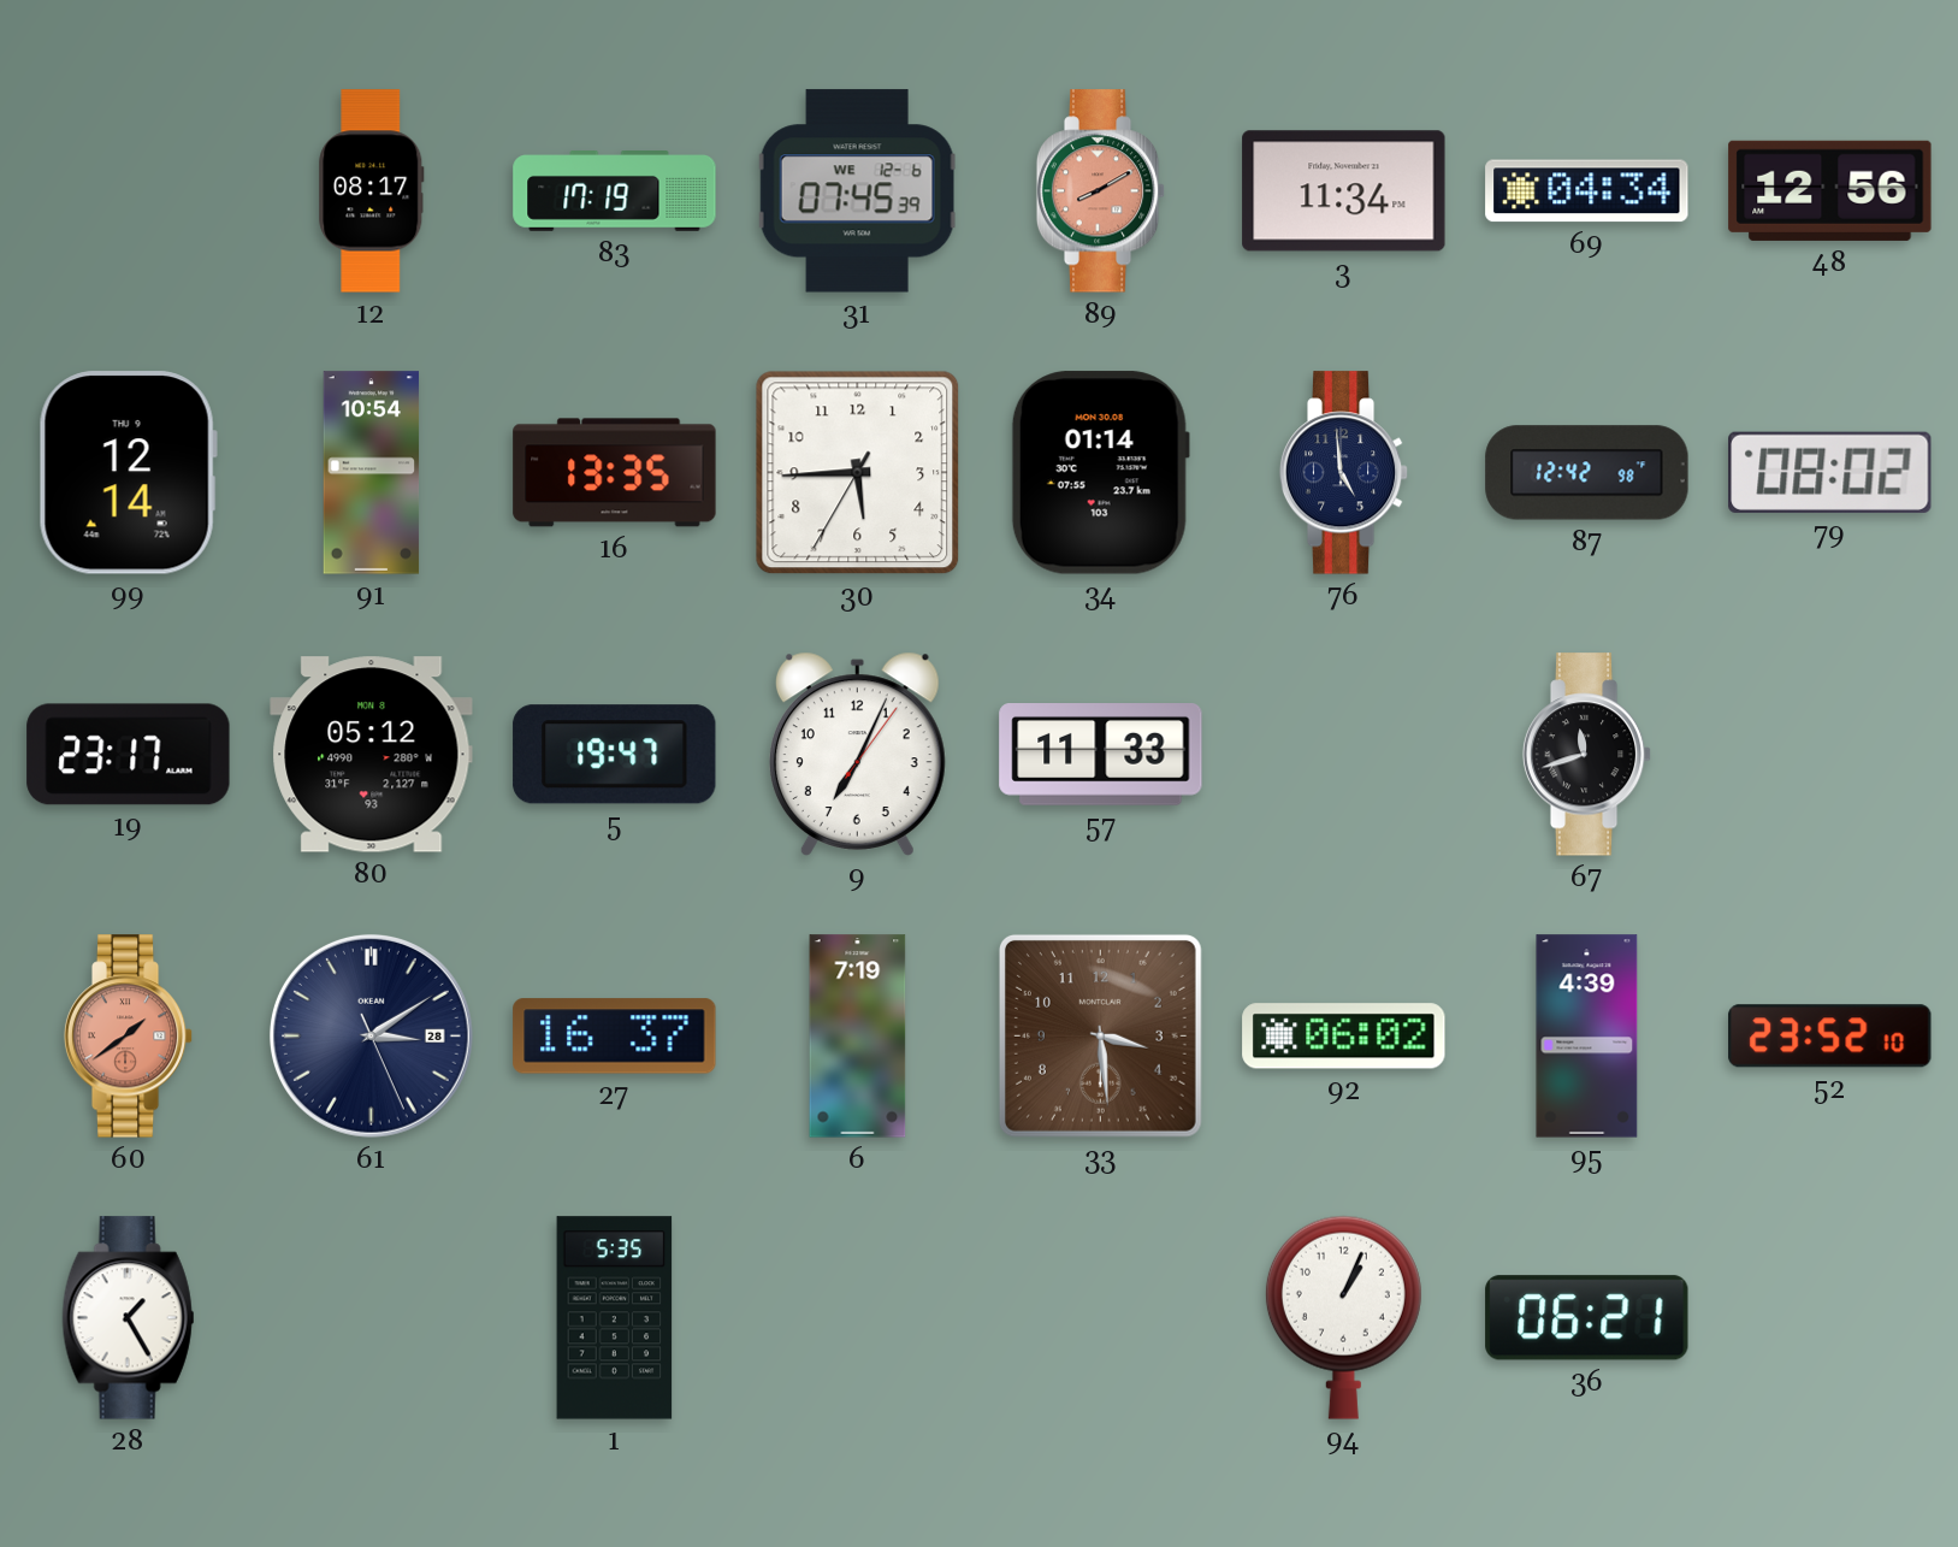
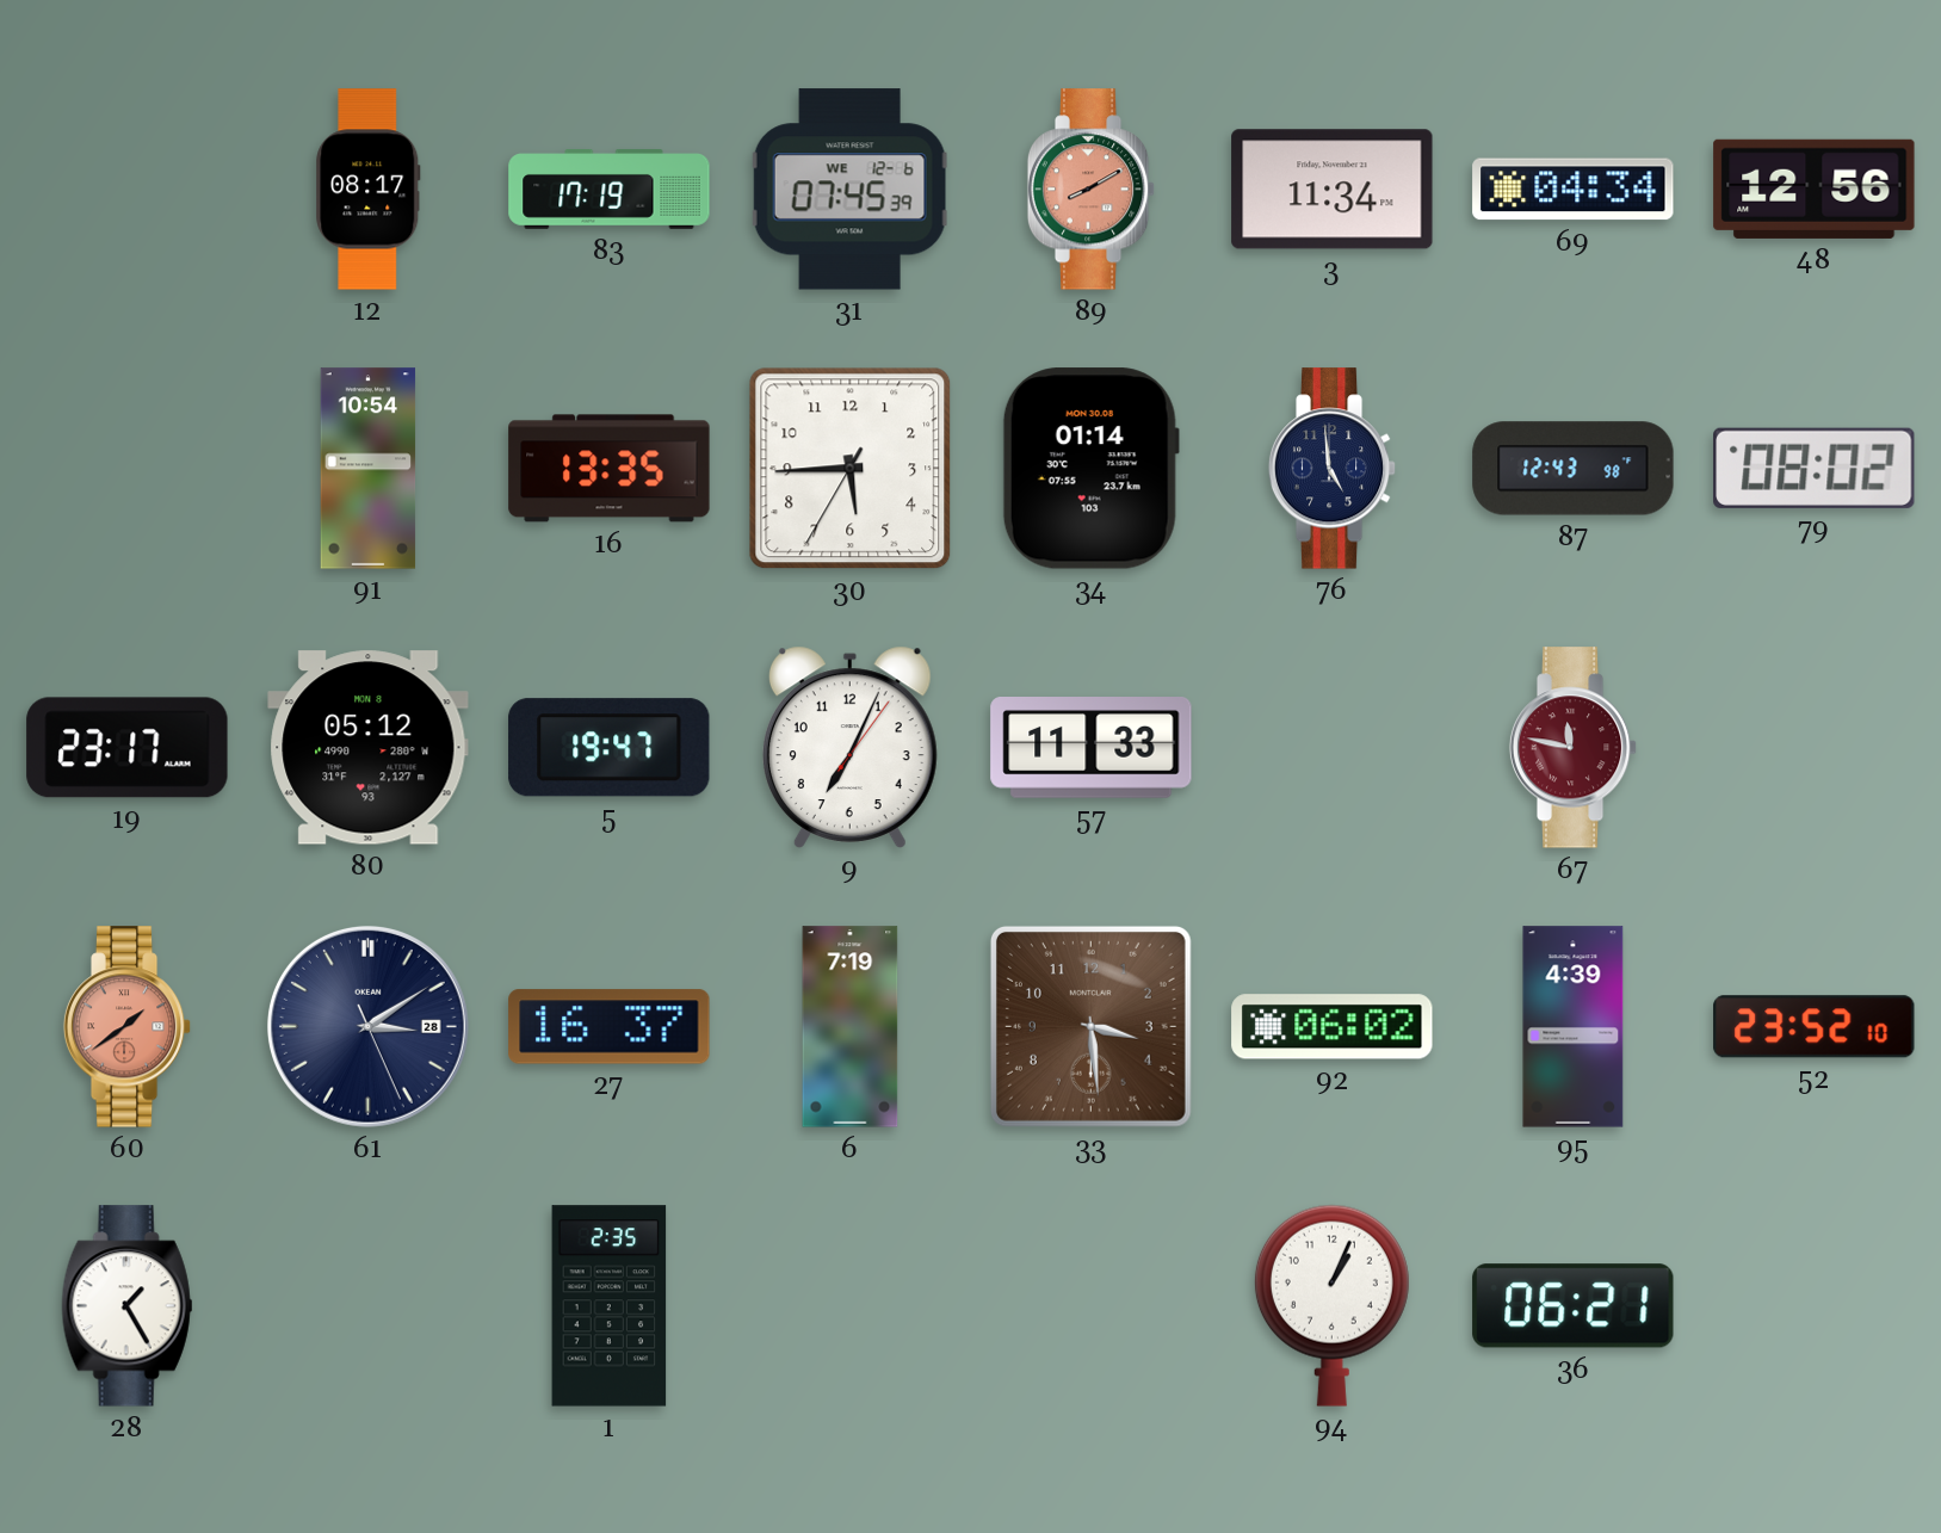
99: 12:14 -> none
87: 12:42 -> 12:43
67: 11:42 -> 11:47
67 dial: black -> burgundy
1: 5:35 -> 2:35
